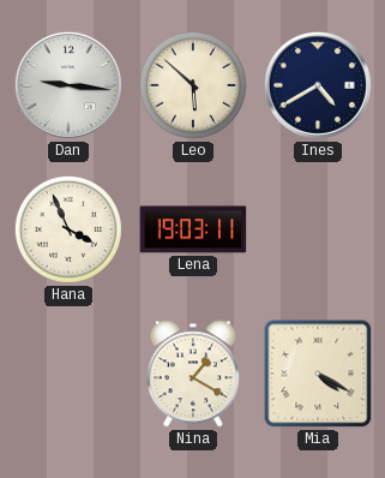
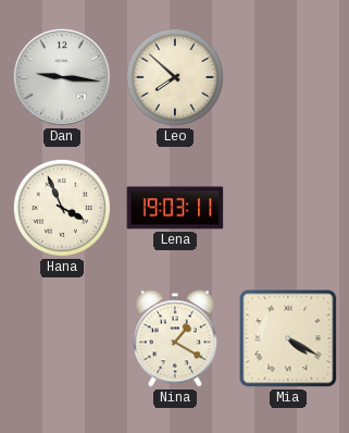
Leo: 5:52 -> 7:52
Ines: 4:40 -> none
